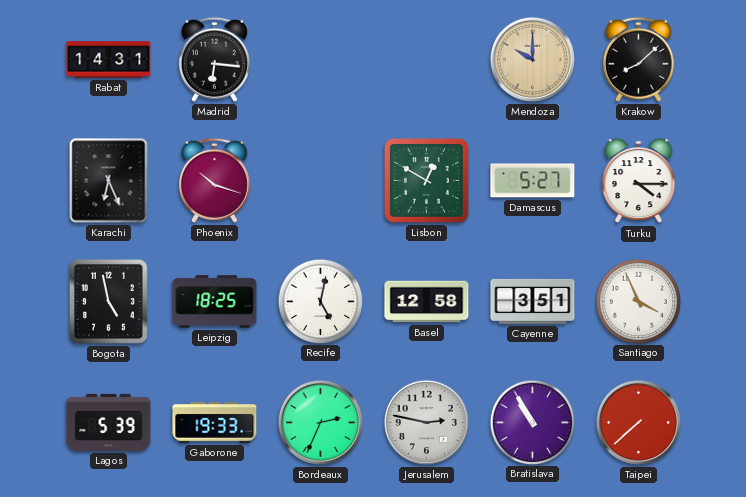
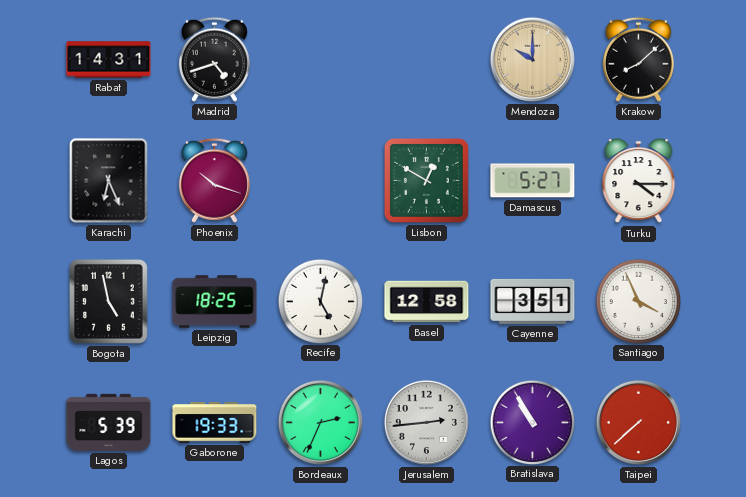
Madrid: 6:16 -> 4:42
Jerusalem: 2:47 -> 2:44
